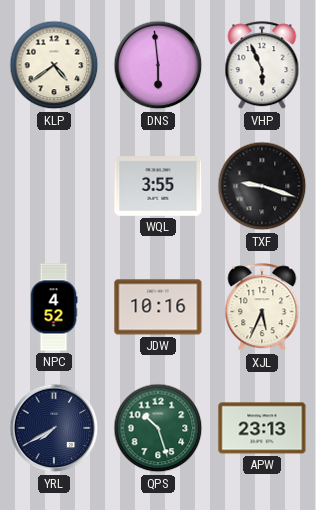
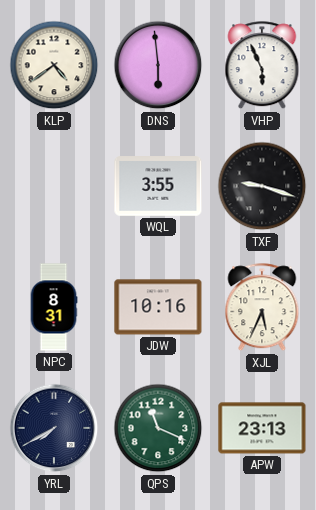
NPC: 4:52 -> 8:31
QPS: 10:27 -> 11:19
